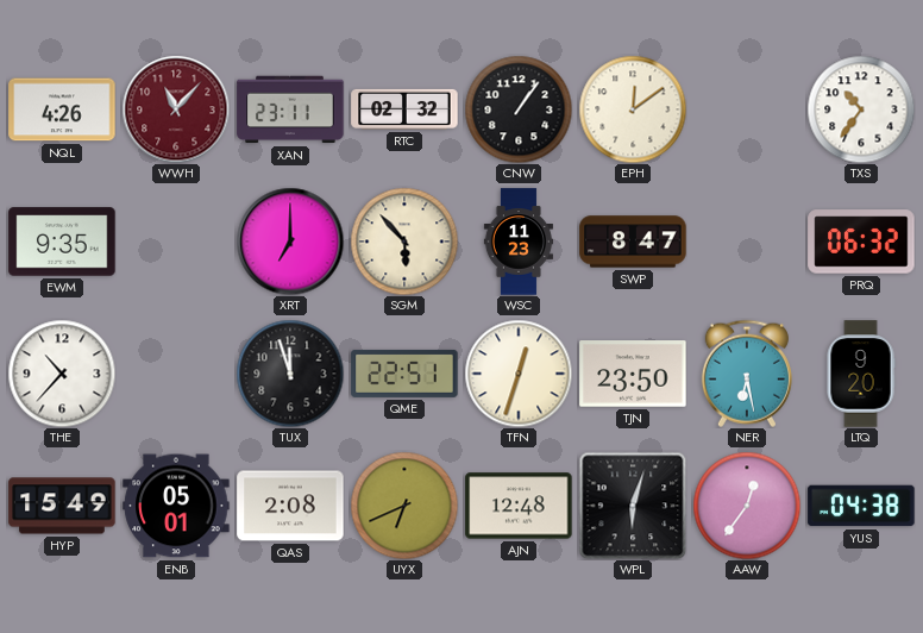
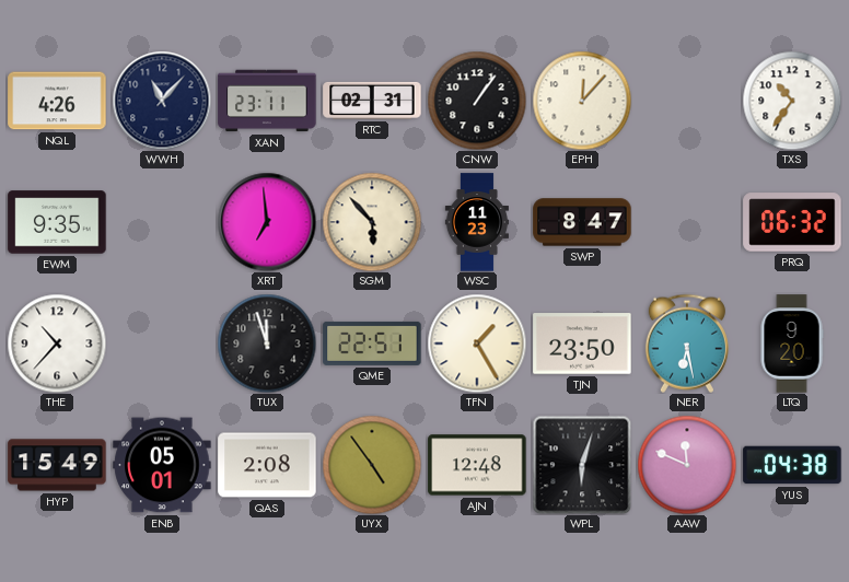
WWH dial: burgundy -> navy
RTC: 02:32 -> 02:31
EPH: 12:09 -> 12:07
XRT: 7:00 -> 6:59
TFN: 12:33 -> 1:25
UYX: 6:41 -> 4:54
AAW: 12:36 -> 11:49
